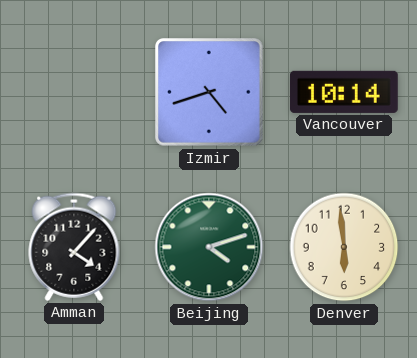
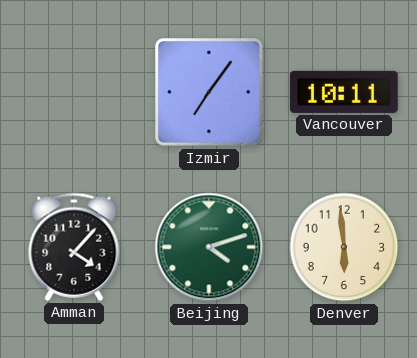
Izmir: 4:42 -> 7:06
Vancouver: 10:14 -> 10:11
